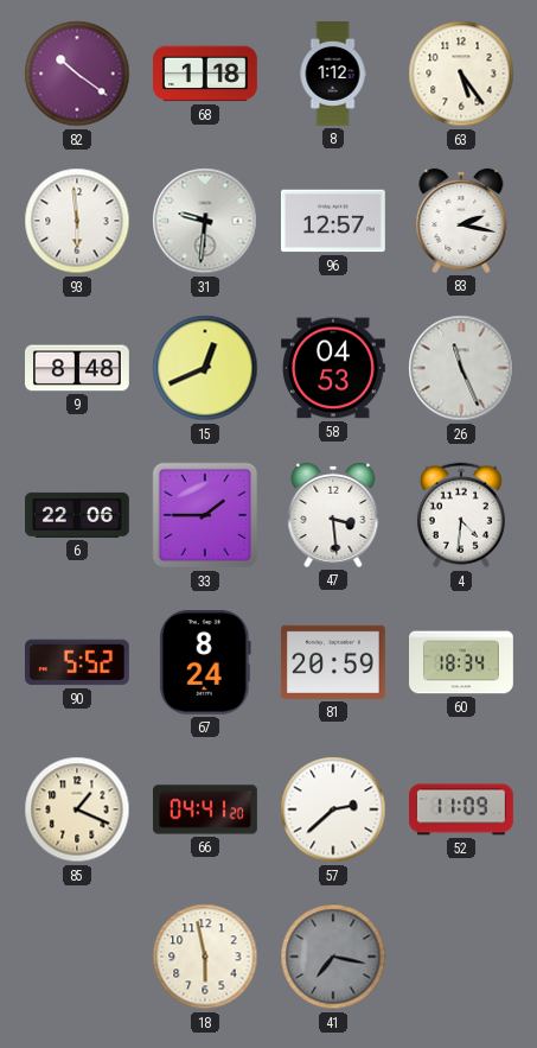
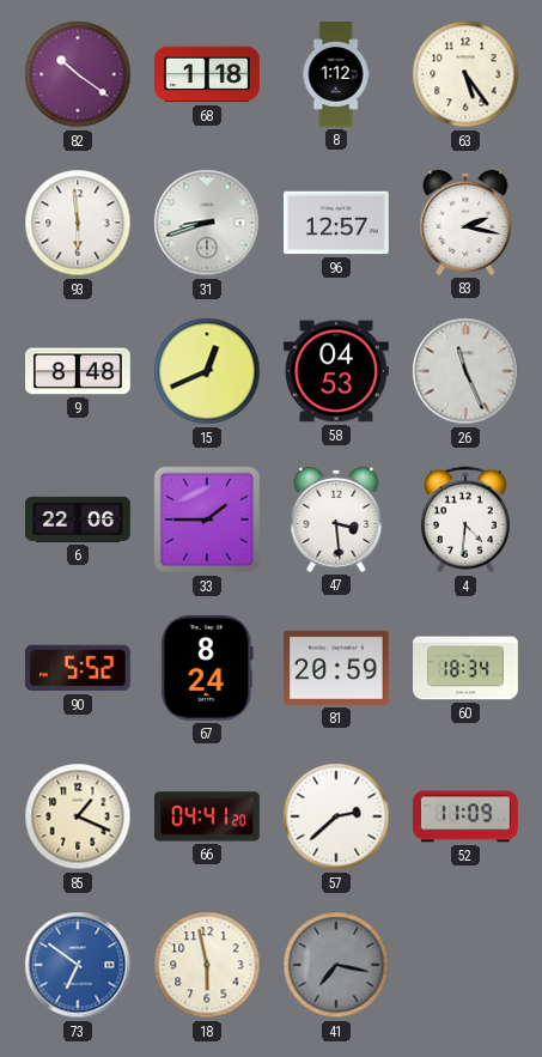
31: 9:31 -> 8:42
73: none -> 6:51
